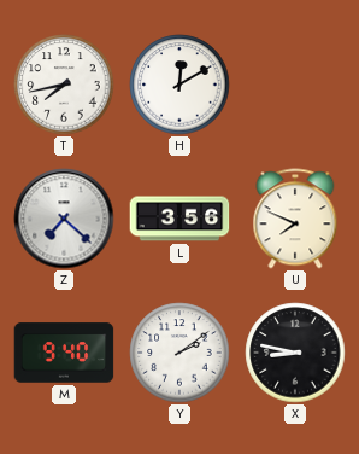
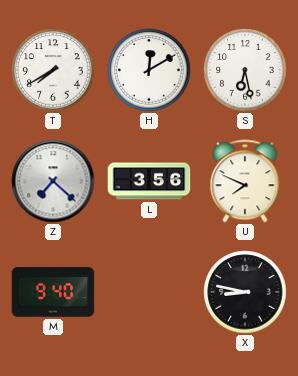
T: 7:43 -> 7:40
S: none -> 6:28
Y: 2:09 -> none
